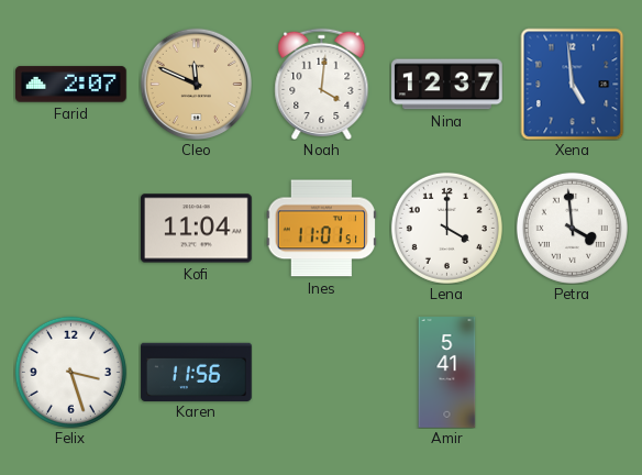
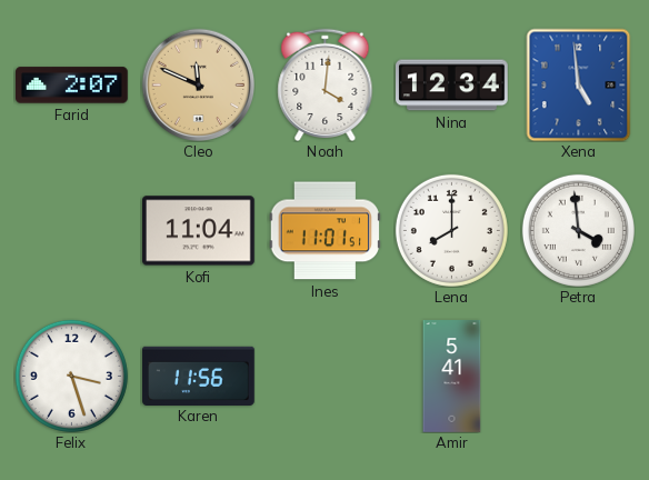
Nina: 12:37 -> 12:34
Lena: 4:00 -> 8:00
